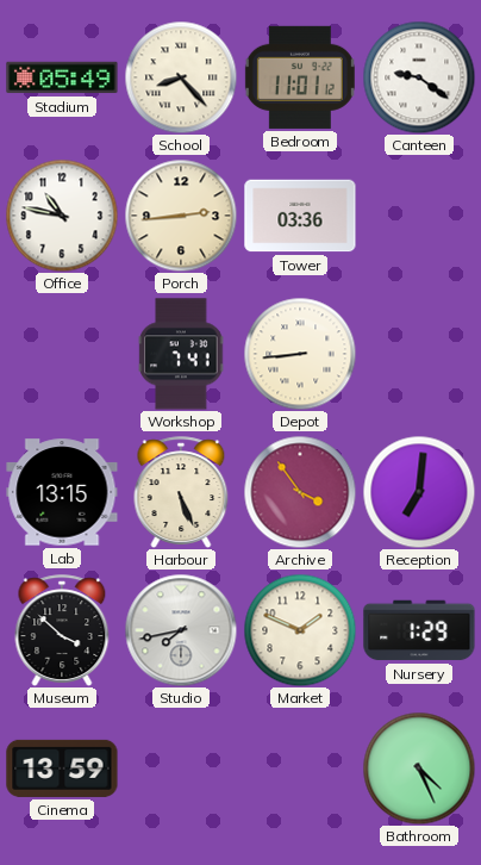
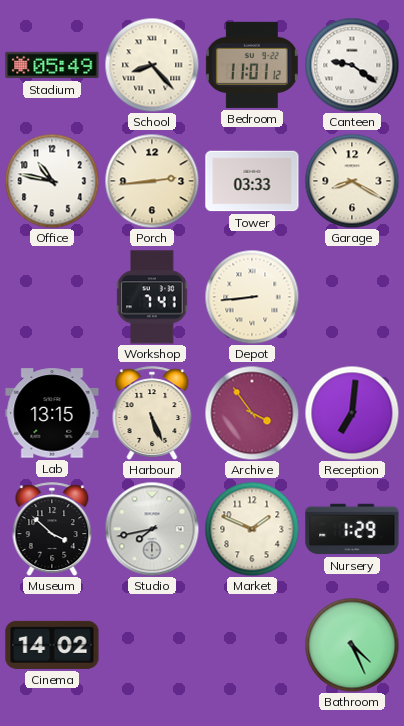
Tower: 03:36 -> 03:33
Garage: none -> 8:20
Cinema: 13:59 -> 14:02
